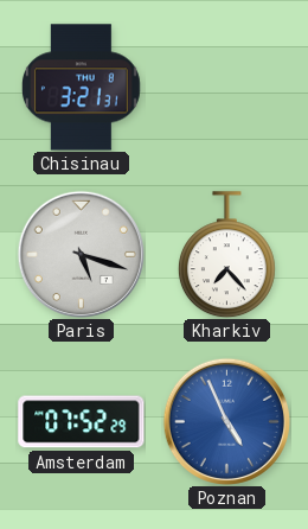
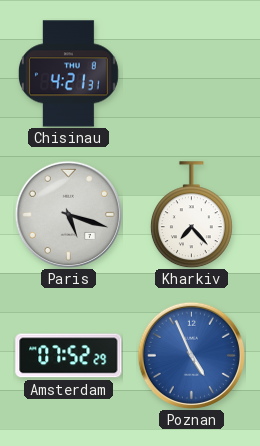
Chisinau: 3:21 -> 4:21
